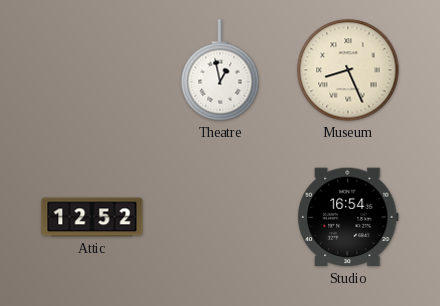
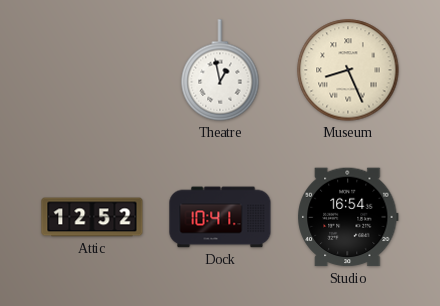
Dock: none -> 10:41
